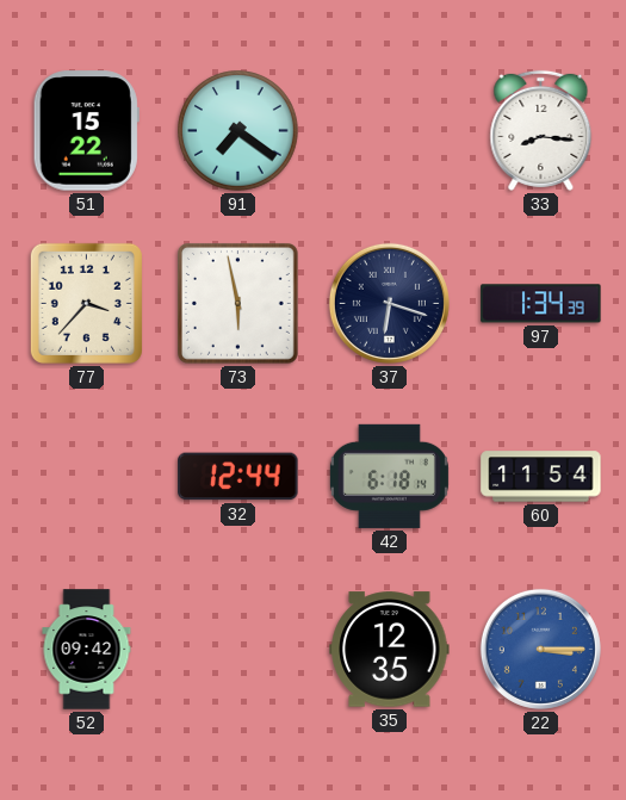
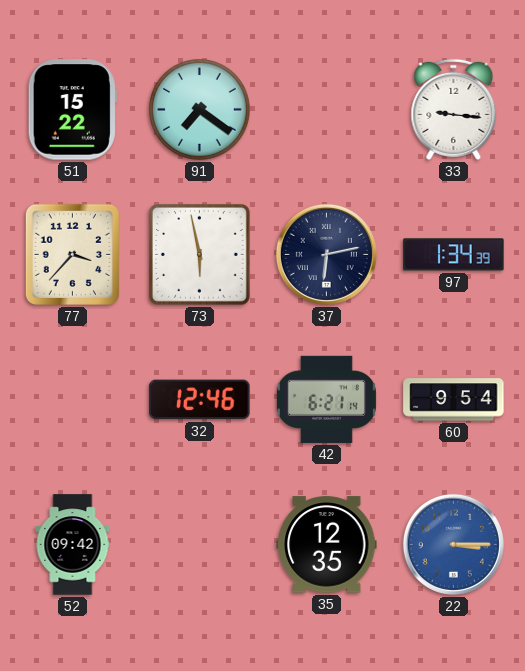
33: 8:16 -> 9:16
37: 6:18 -> 6:13
32: 12:44 -> 12:46
42: 6:18 -> 6:21
60: 11:54 -> 9:54
